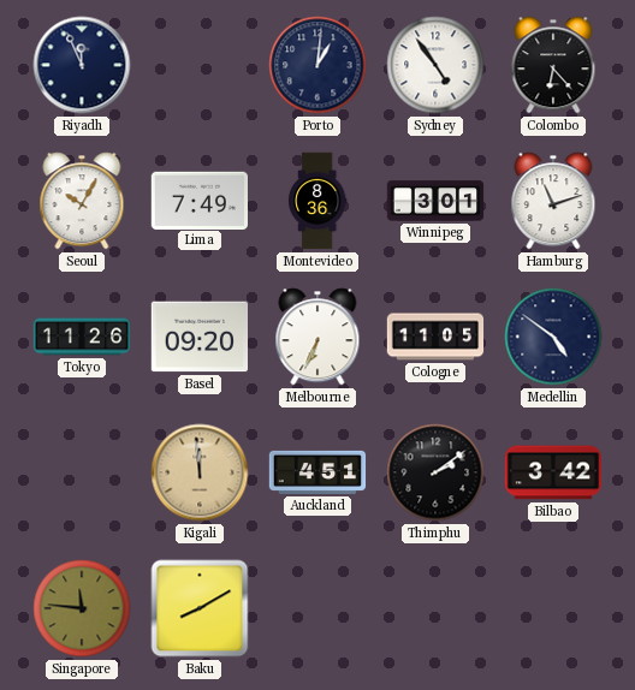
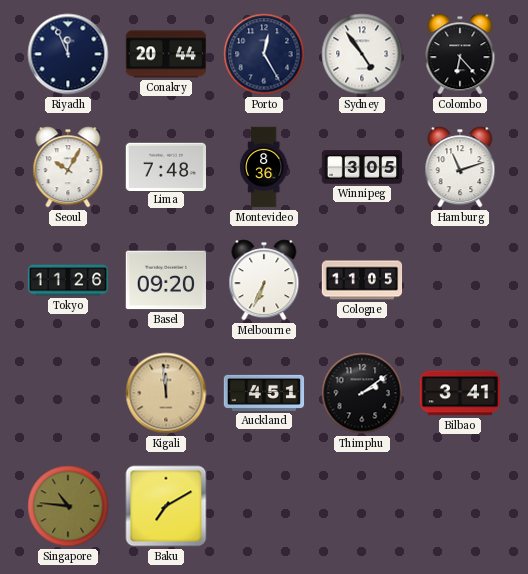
Conakry: none -> 20:44
Porto: 1:01 -> 12:25
Lima: 7:49 -> 7:48
Winnipeg: 3:01 -> 3:05
Medellin: 4:51 -> none
Bilbao: 3:42 -> 3:41
Singapore: 11:46 -> 10:46
Baku: 8:10 -> 7:10
